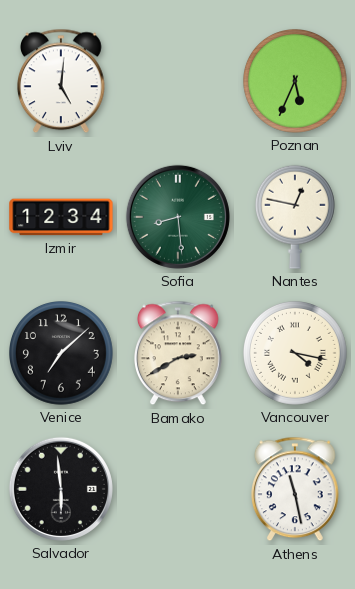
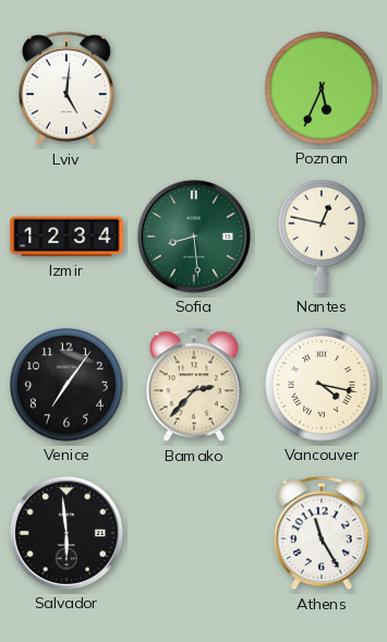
Venice: 7:08 -> 7:06
Bamako: 2:40 -> 2:37
Athens: 11:28 -> 11:25
